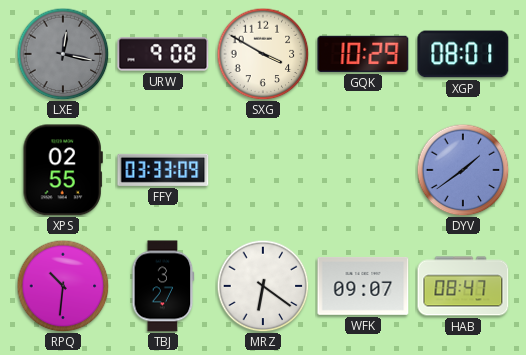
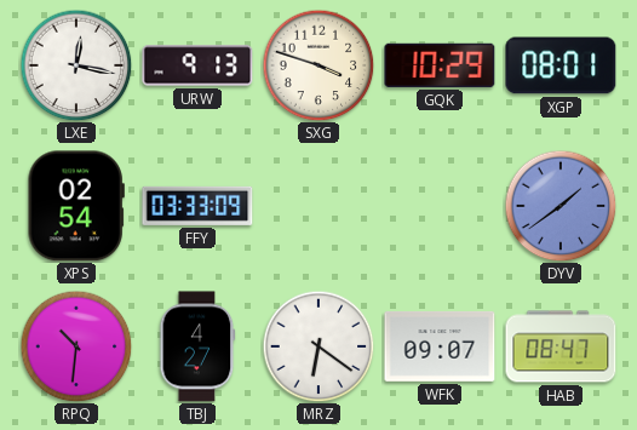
LXE dial: grey -> white
URW: 9:08 -> 9:13
SXG: 3:50 -> 3:48
XPS: 02:55 -> 02:54
TBJ: 3:27 -> 4:27
